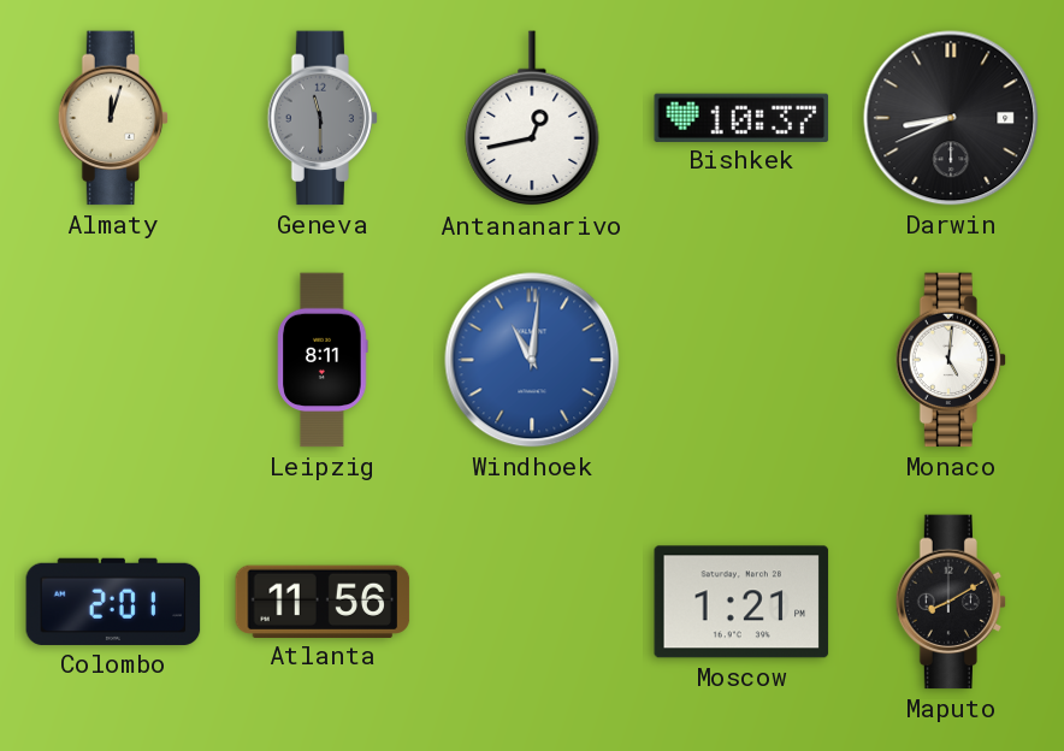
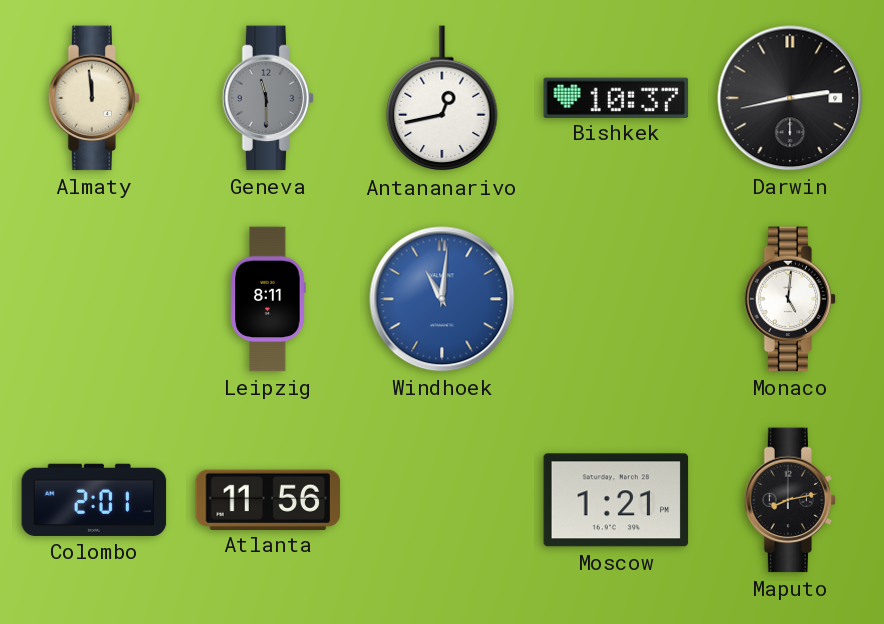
Almaty: 12:03 -> 11:59
Darwin: 8:41 -> 2:43
Maputo: 8:10 -> 8:13
